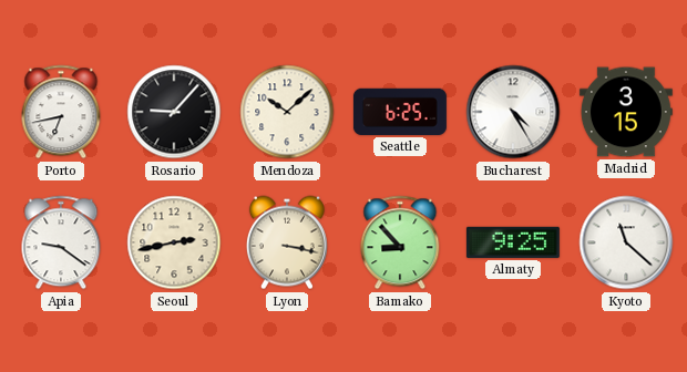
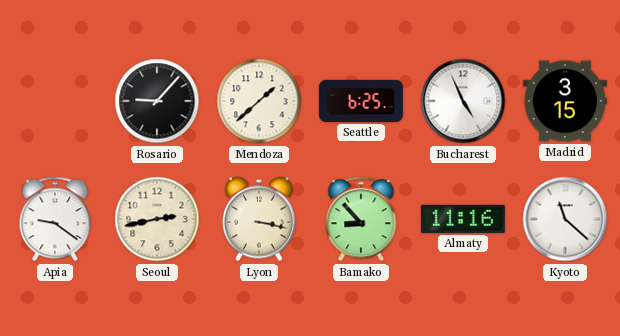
Porto: 6:43 -> none
Mendoza: 10:08 -> 1:38
Bucharest: 4:25 -> 4:56
Almaty: 9:25 -> 11:16
